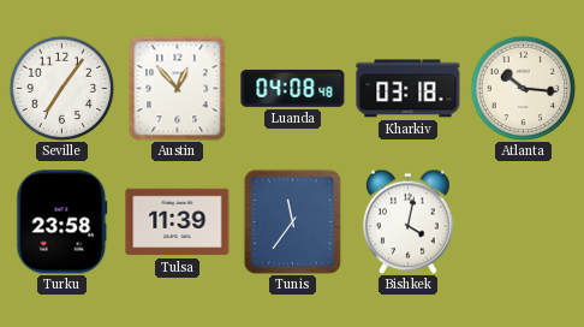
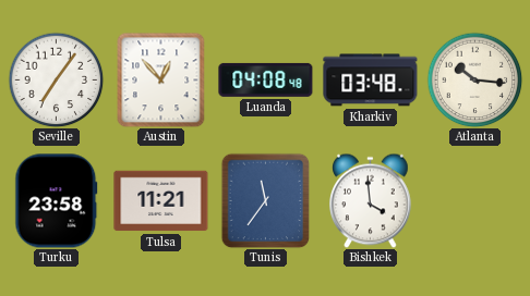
Kharkiv: 03:18 -> 03:48
Tulsa: 11:39 -> 11:21
Bishkek: 4:02 -> 3:59
